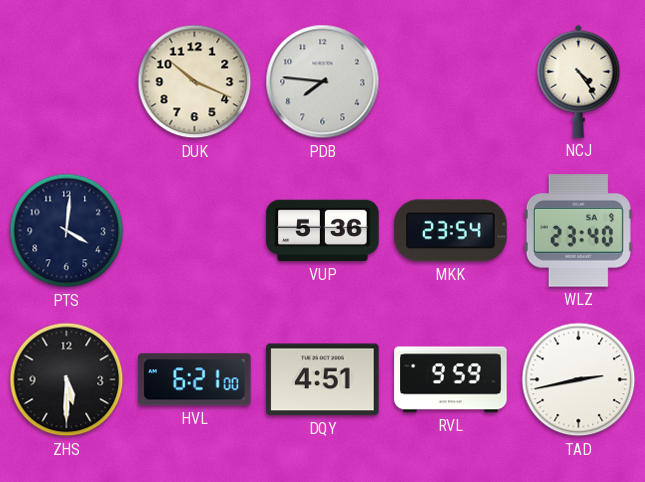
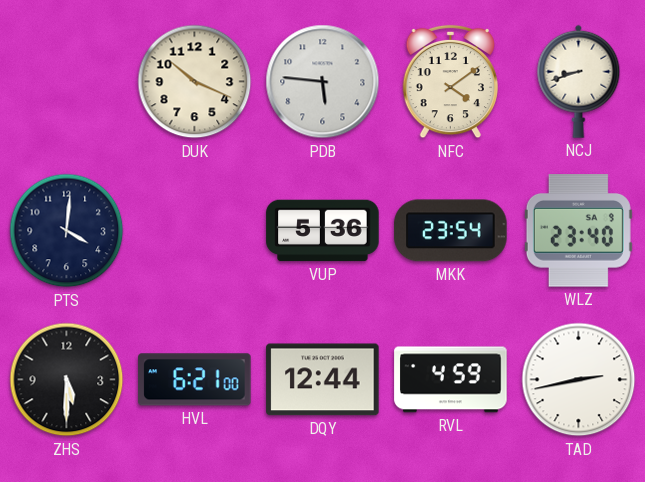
PDB: 7:46 -> 5:46
NFC: none -> 4:09
NCJ: 4:24 -> 8:42
DQY: 4:51 -> 12:44
RVL: 9:59 -> 4:59
